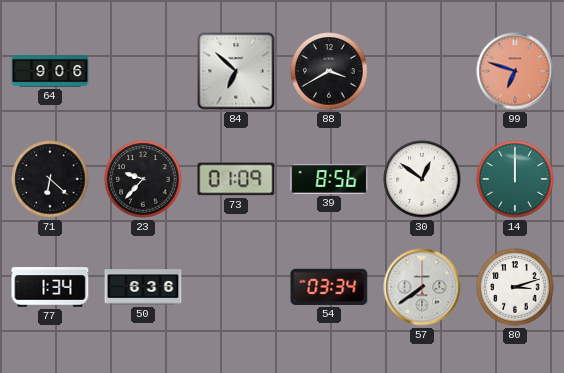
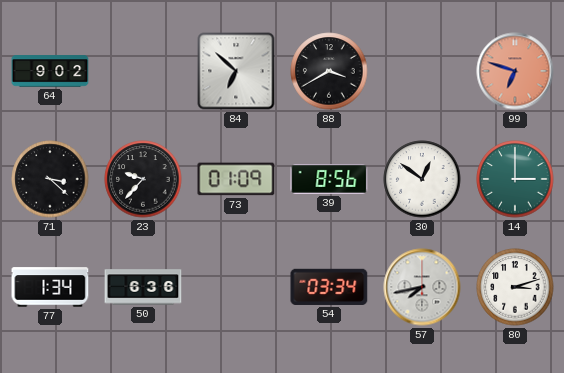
64: 9:06 -> 9:02
71: 6:22 -> 3:22
14: 12:00 -> 3:00
57: 7:39 -> 7:43
